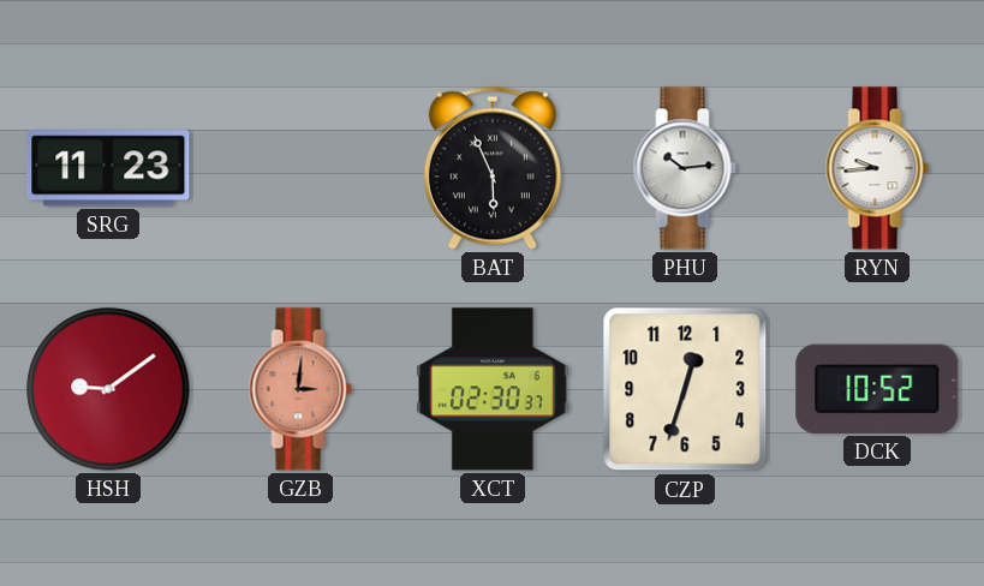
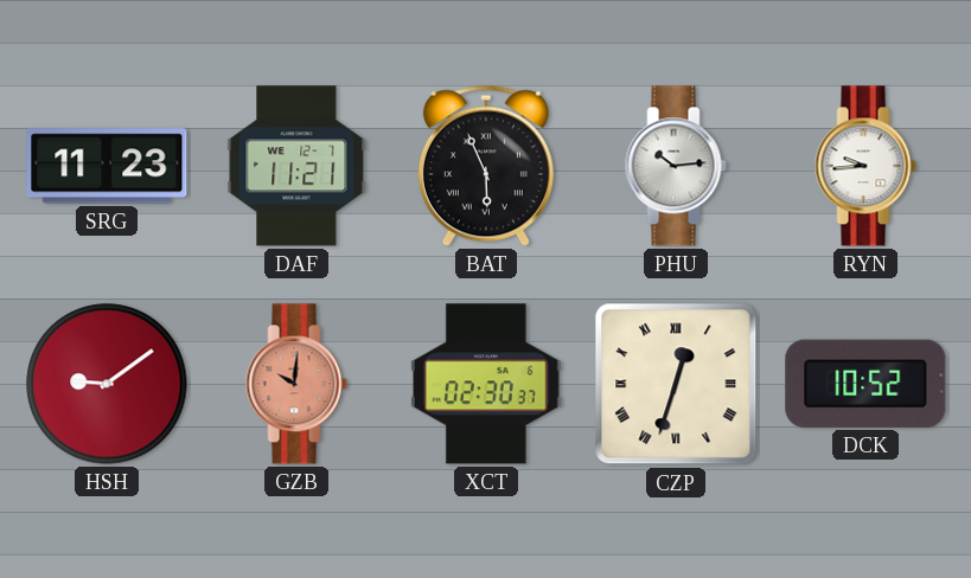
DAF: none -> 11:21
GZB: 3:01 -> 10:01
CZP numerals: Arabic -> Roman
